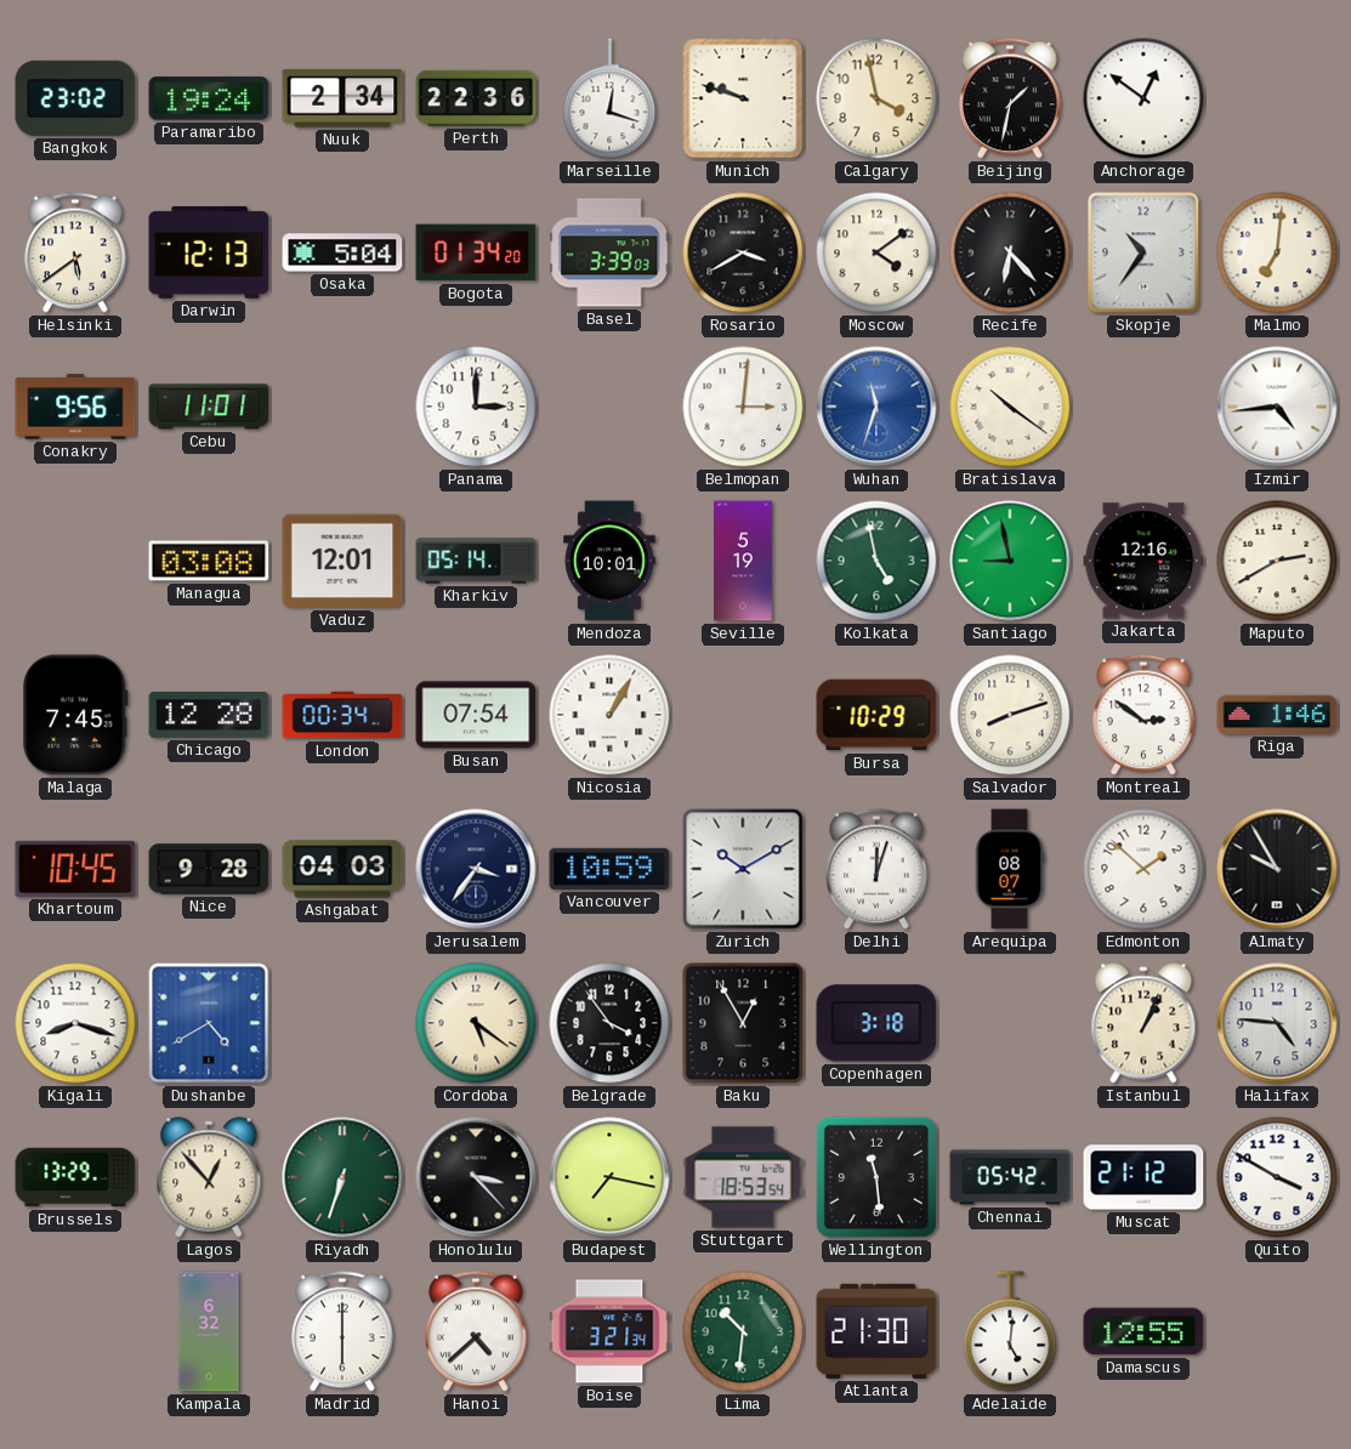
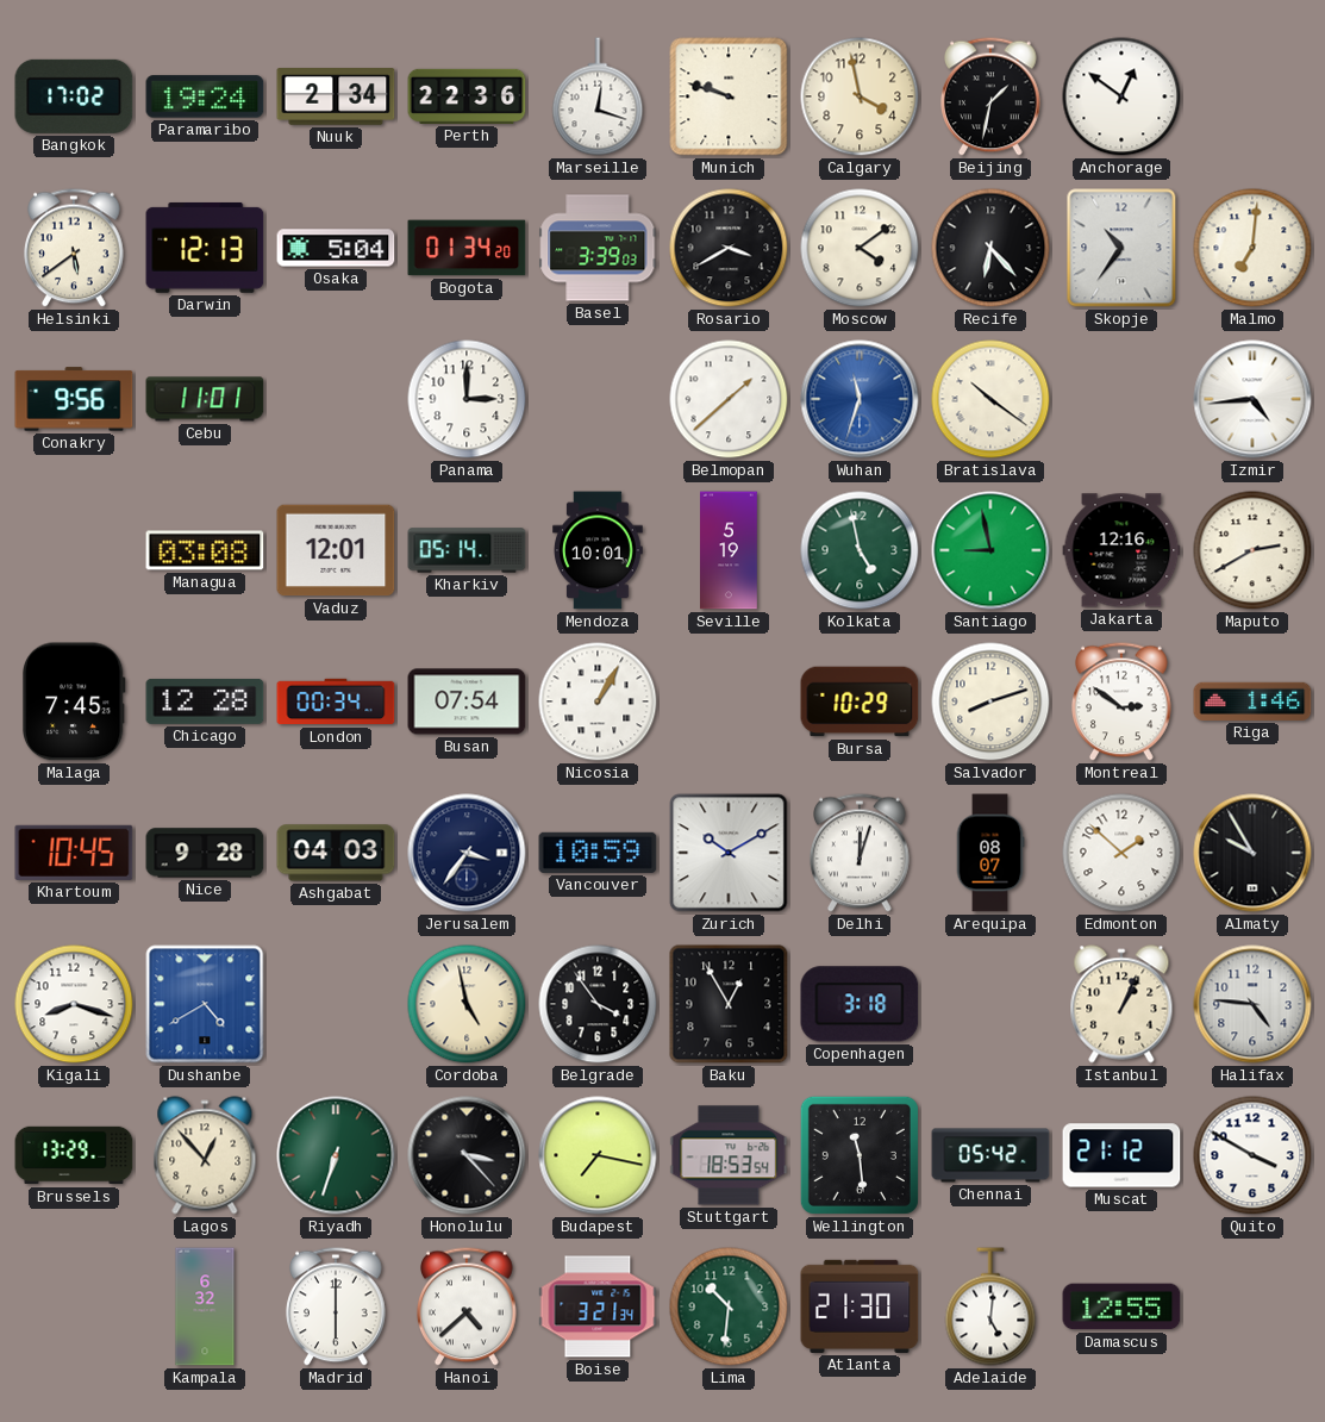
Bangkok: 23:02 -> 17:02
Belmopan: 3:01 -> 1:38
Cordoba: 5:21 -> 4:58
